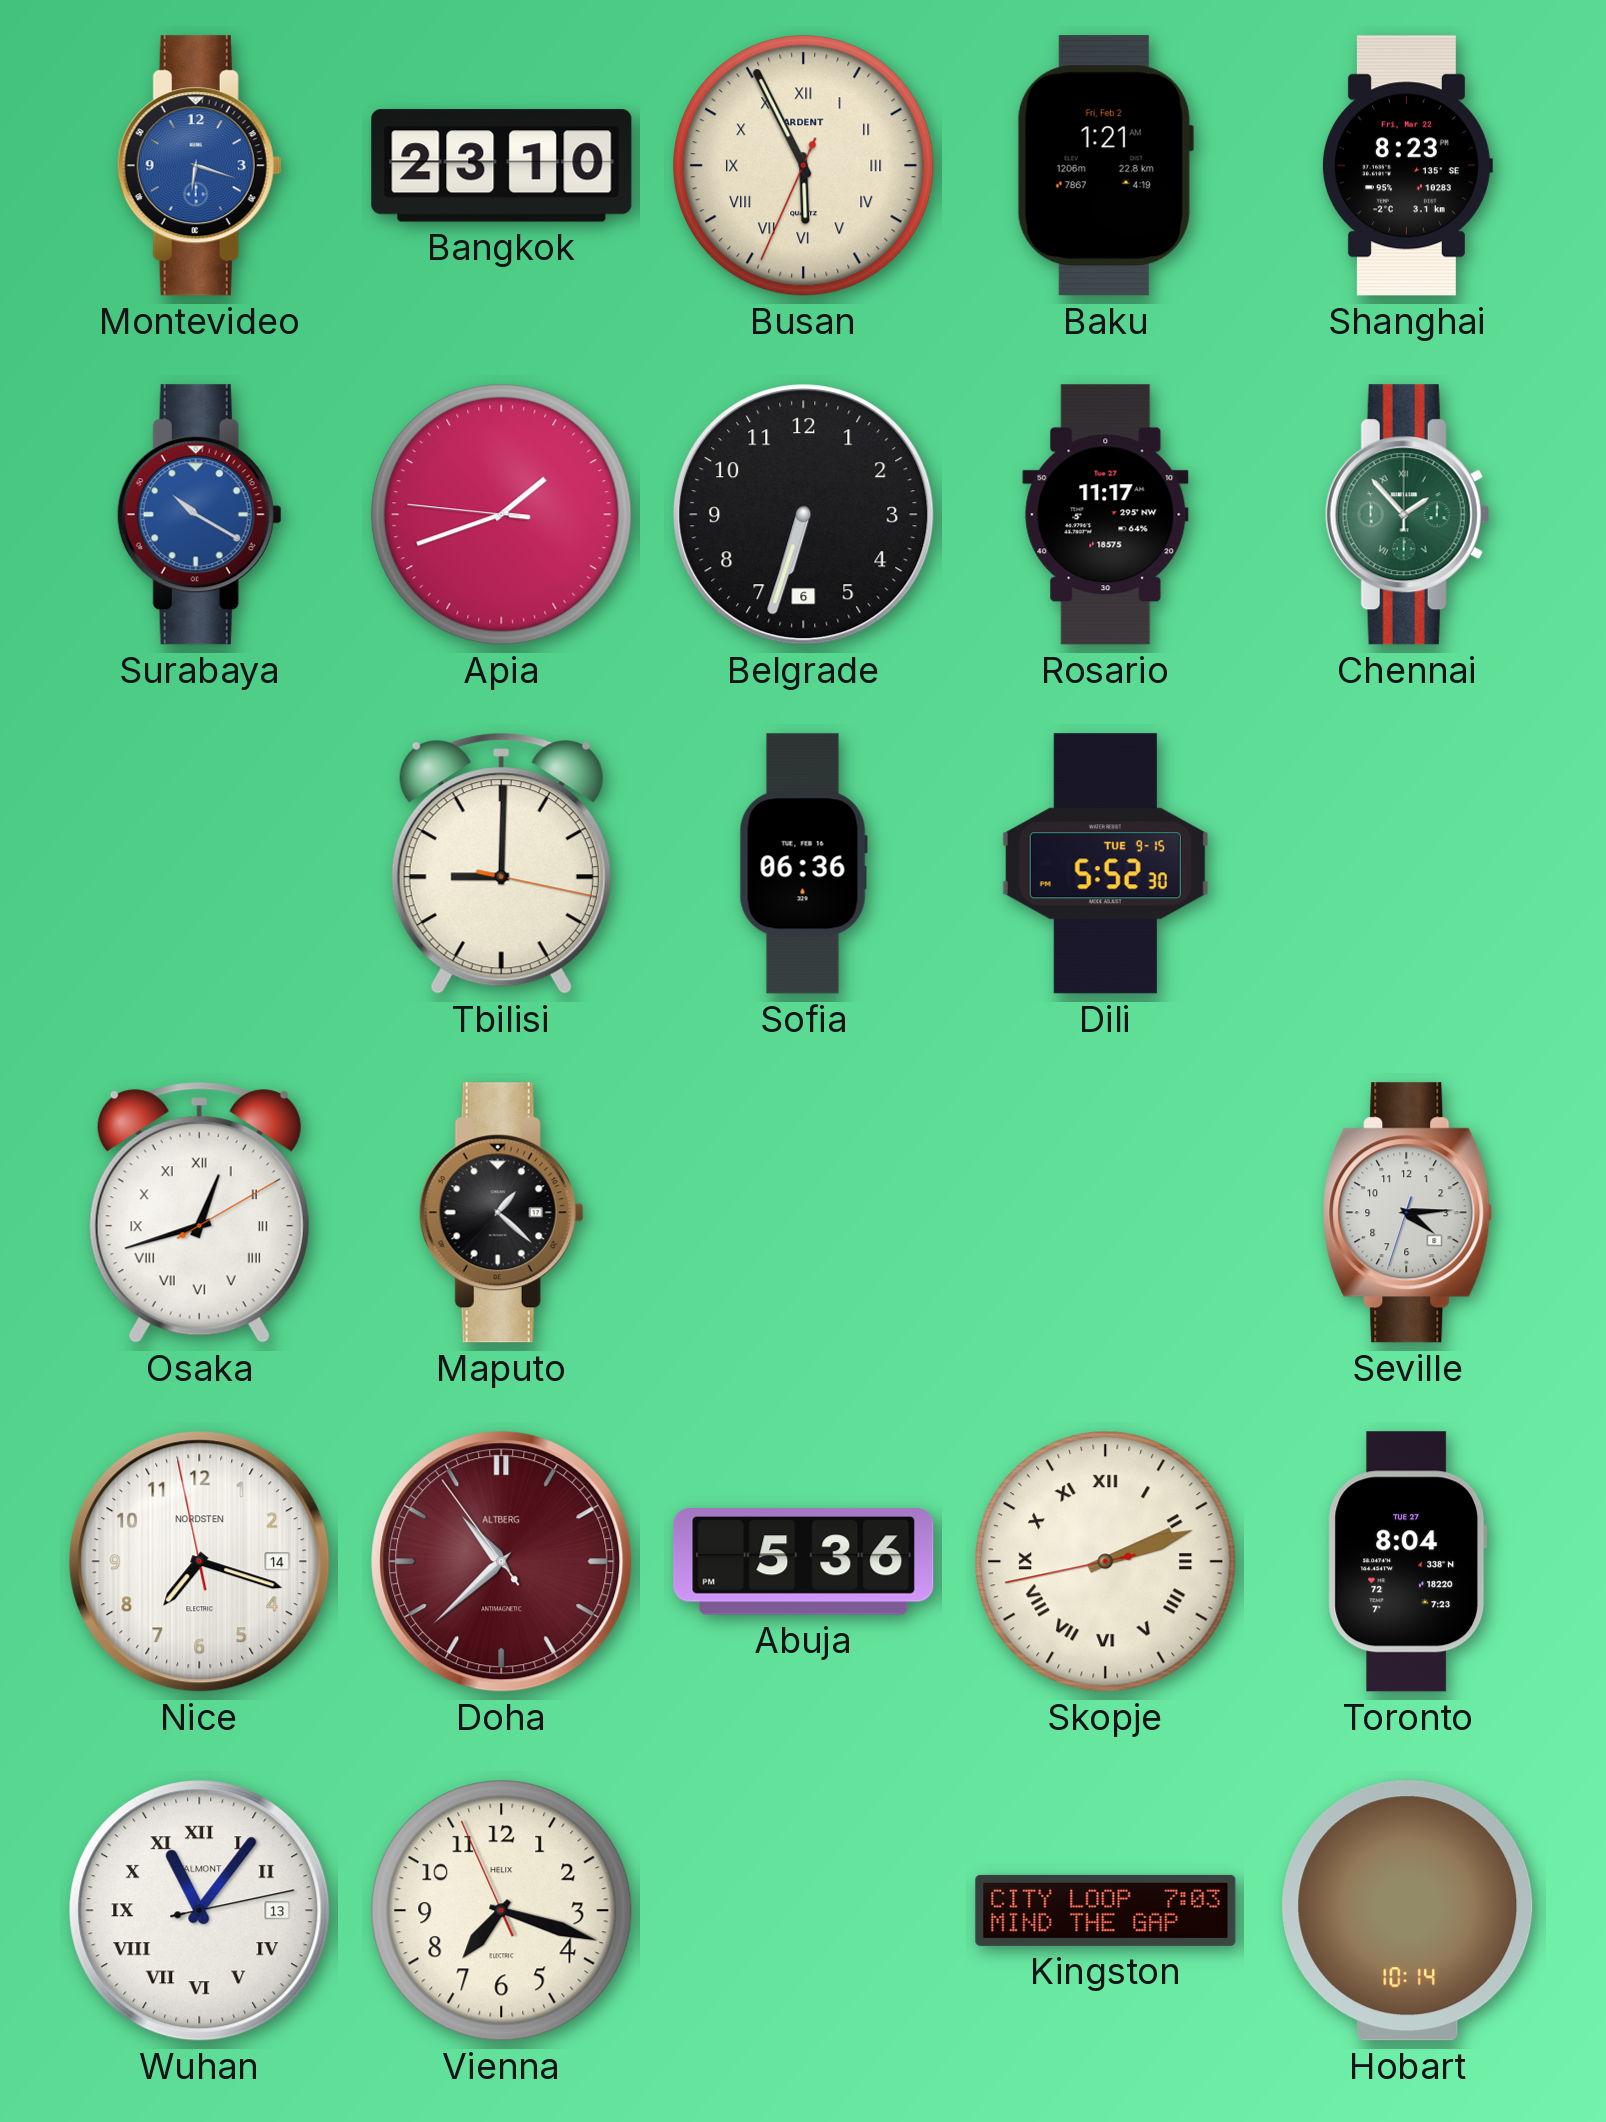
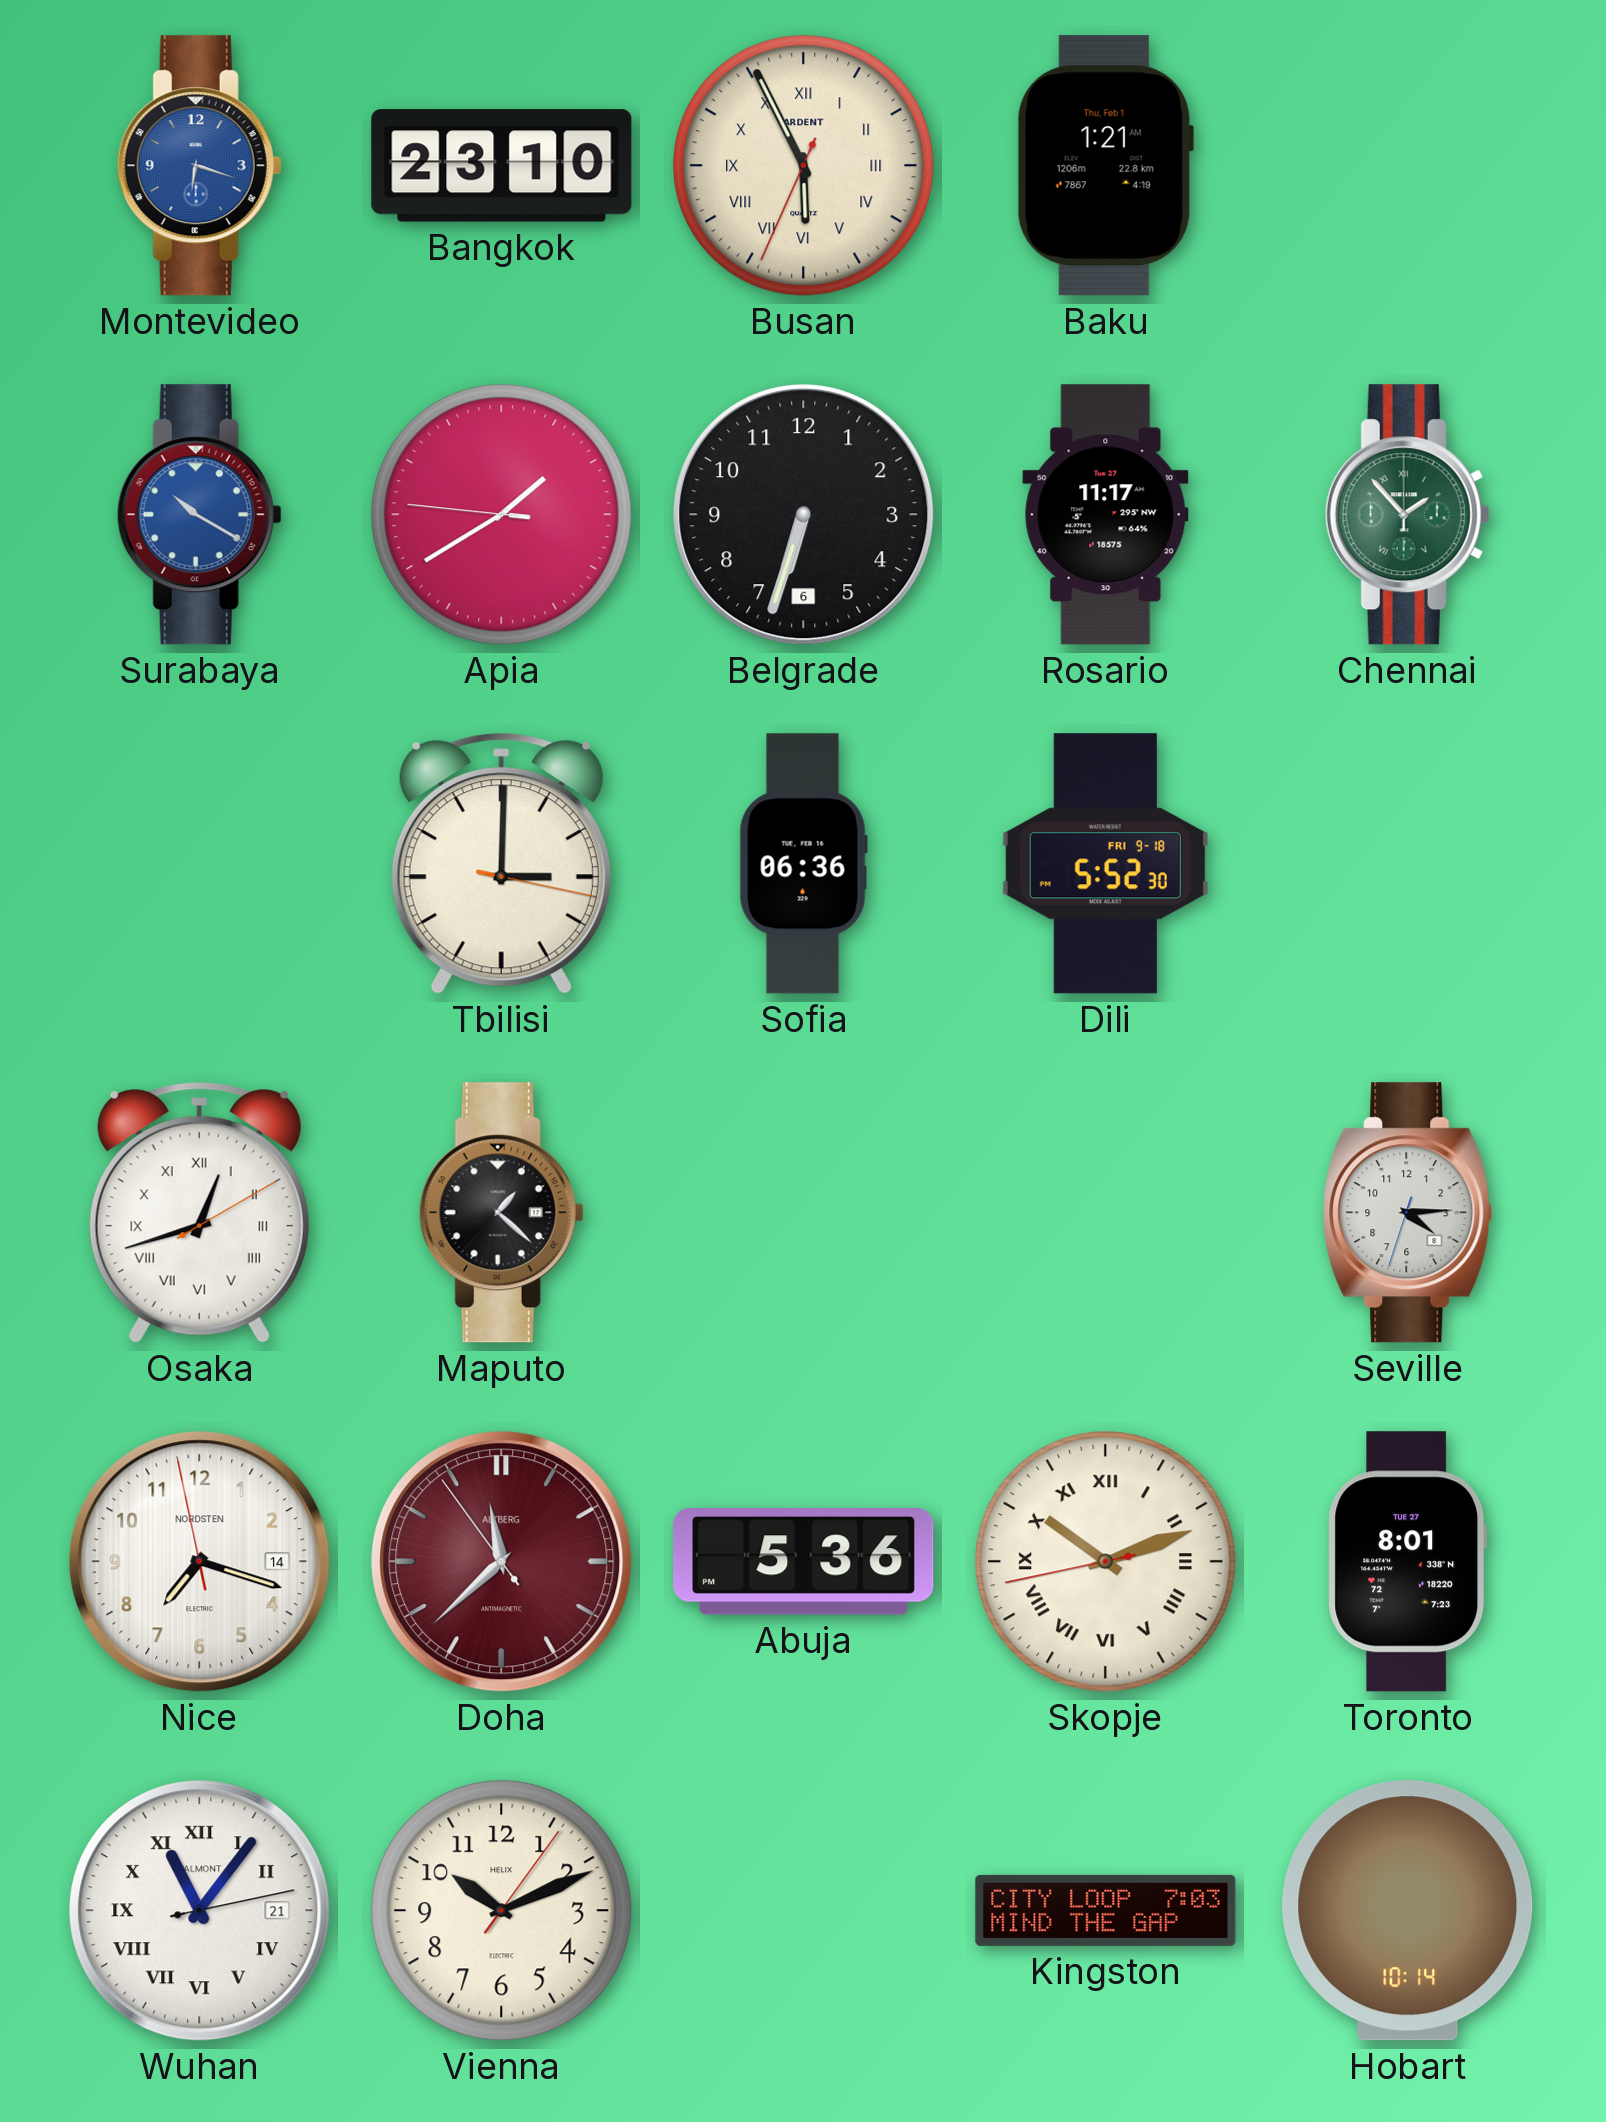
Baku date: Fri, Feb 2 -> Thu, Feb 1
Shanghai: 8:23 -> none
Apia: 1:41 -> 1:39
Tbilisi: 9:00 -> 3:00
Dili date: TUE 9-15 -> FRI 9-18
Doha: 10:37 -> 11:37
Skopje: 2:11 -> 10:11
Toronto: 8:04 -> 8:01
Wuhan date: 13 -> 21
Vienna: 7:17 -> 10:11
